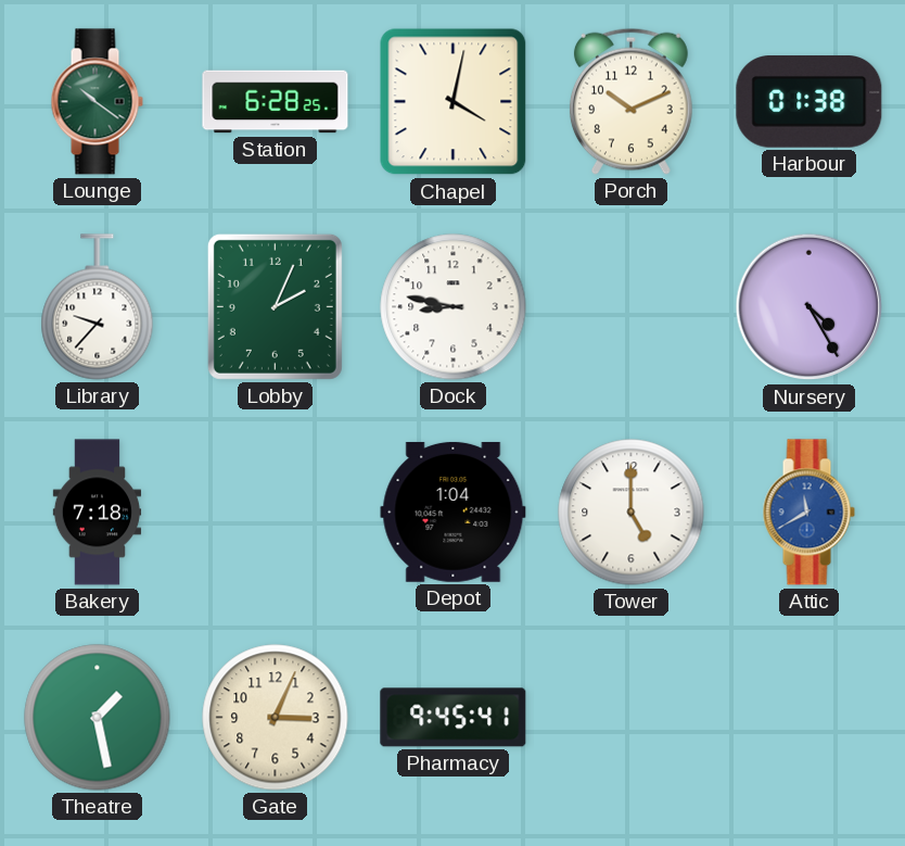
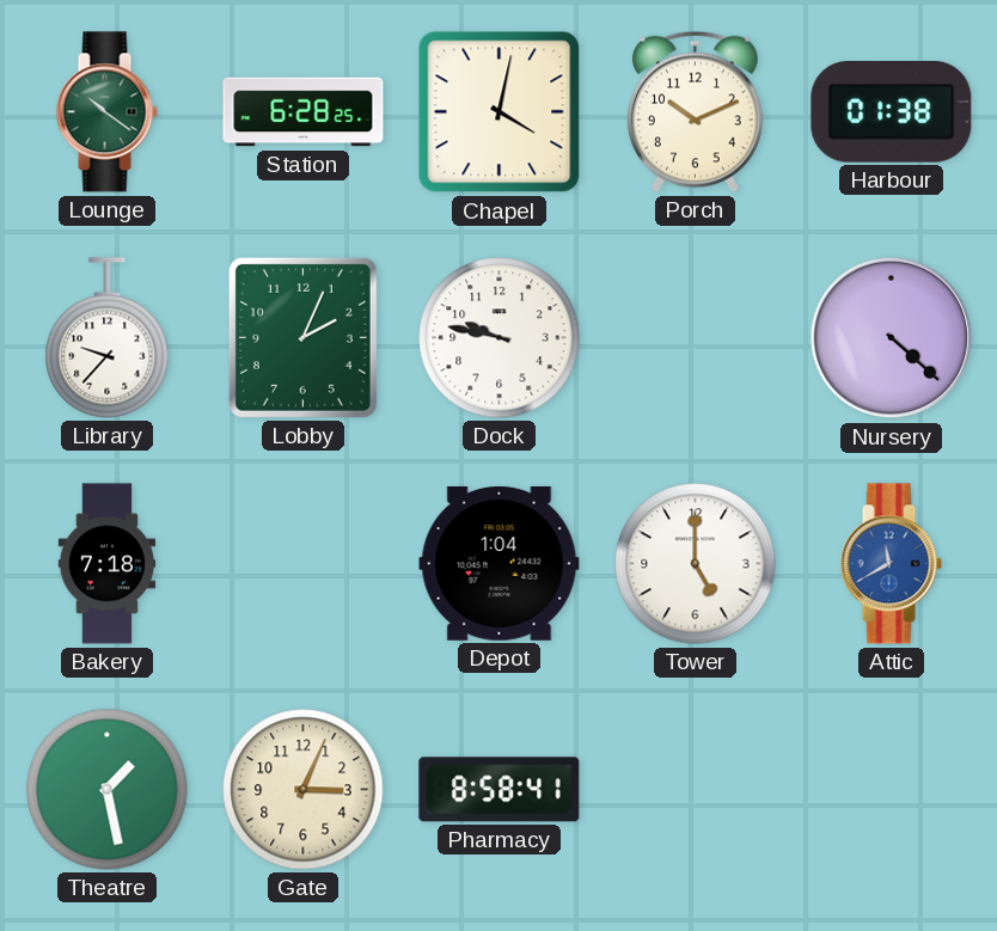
Dock: 8:47 -> 9:47
Nursery: 4:25 -> 4:22
Pharmacy: 9:45 -> 8:58
